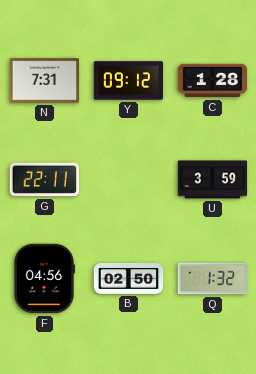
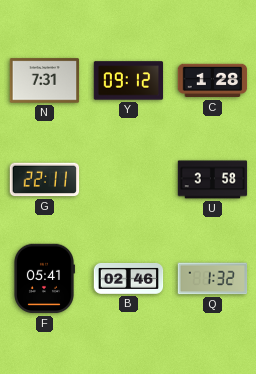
U: 3:59 -> 3:58
F: 04:56 -> 05:41
B: 02:50 -> 02:46
